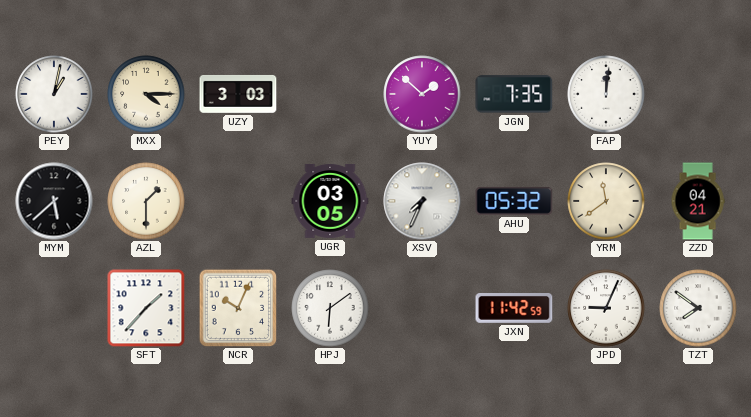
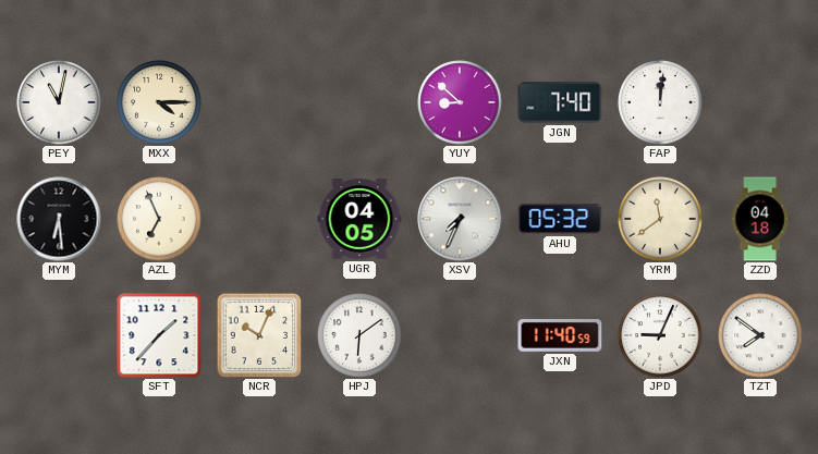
PEY: 1:02 -> 11:02
UZY: 3:03 -> none
YUY: 1:52 -> 8:52
JGN: 7:35 -> 7:40
MYM: 5:38 -> 6:29
AZL: 1:30 -> 6:56
UGR: 03:05 -> 04:05
ZZD: 04:21 -> 04:18
JXN: 11:42 -> 11:40
